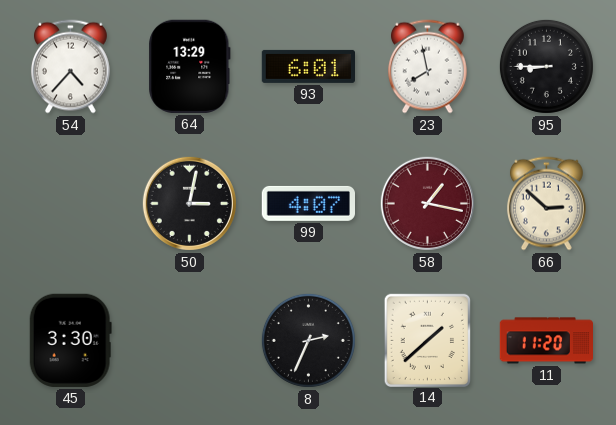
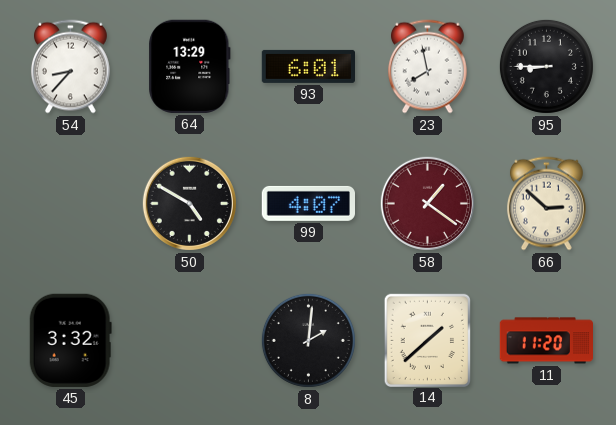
54: 4:37 -> 8:37
50: 3:02 -> 4:50
58: 1:17 -> 1:21
45: 3:30 -> 3:32
8: 2:34 -> 2:01
